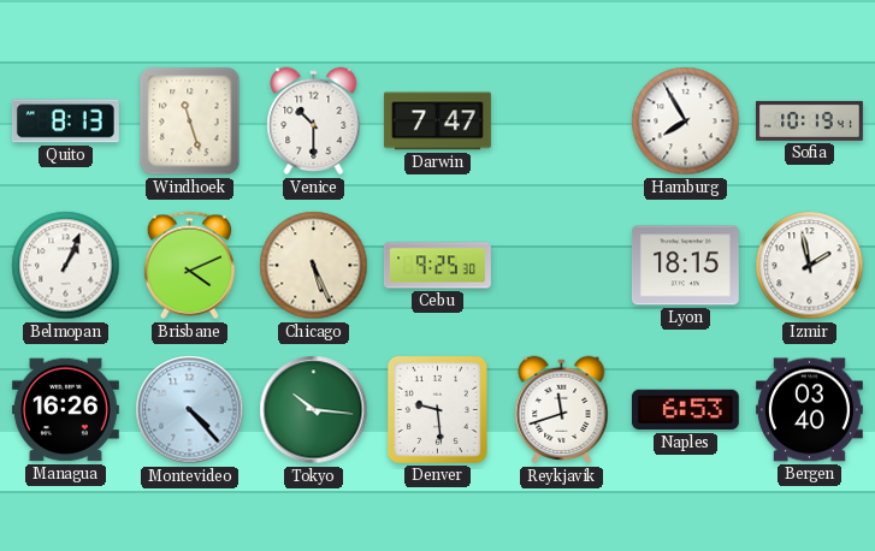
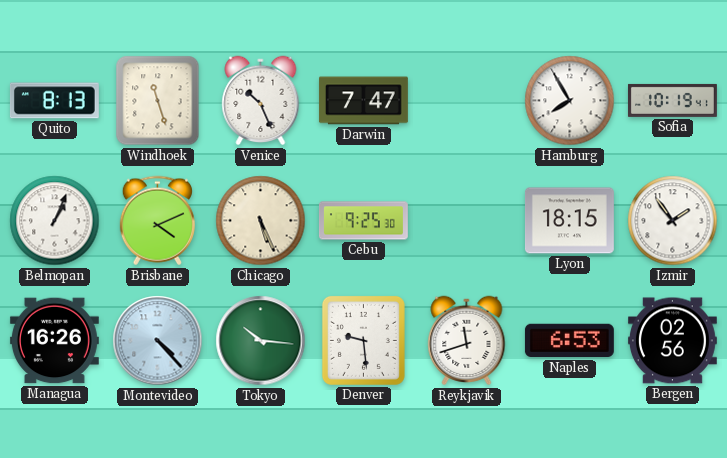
Venice: 10:30 -> 10:26
Izmir: 1:58 -> 1:54
Bergen: 03:40 -> 02:56
